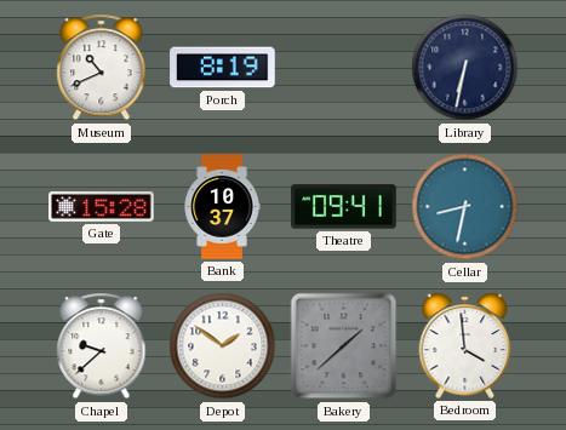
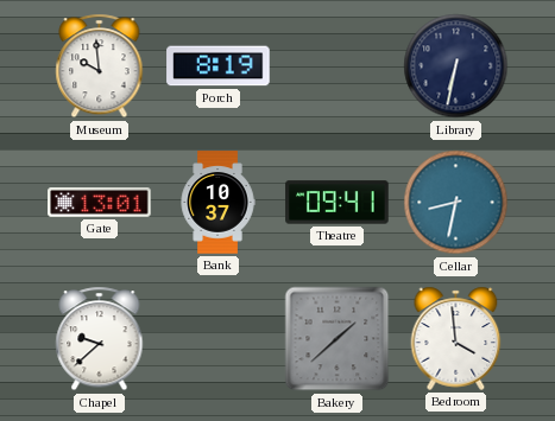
Museum: 10:41 -> 9:59
Gate: 15:28 -> 13:01
Depot: 1:51 -> none
